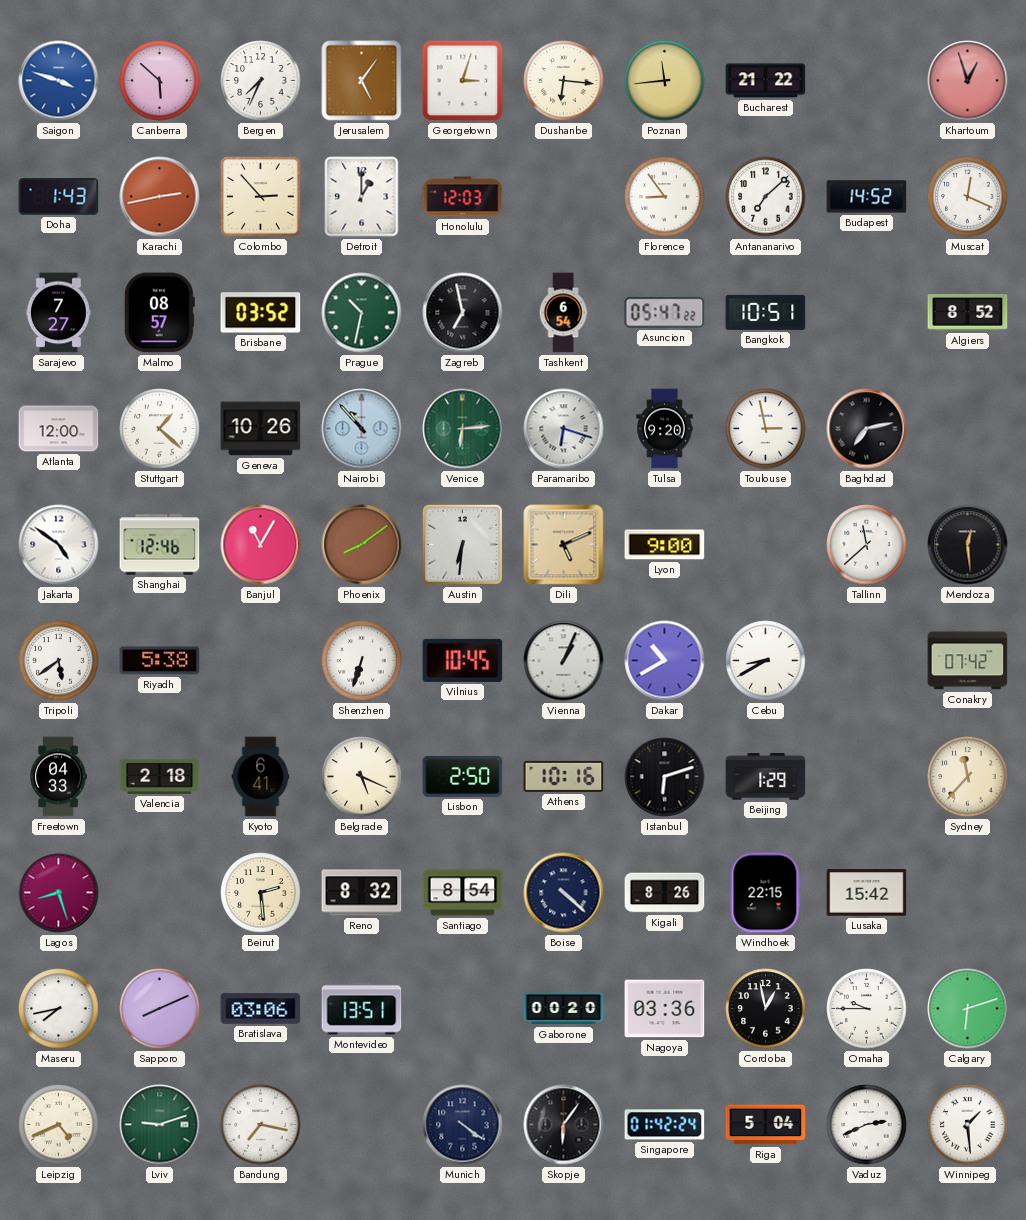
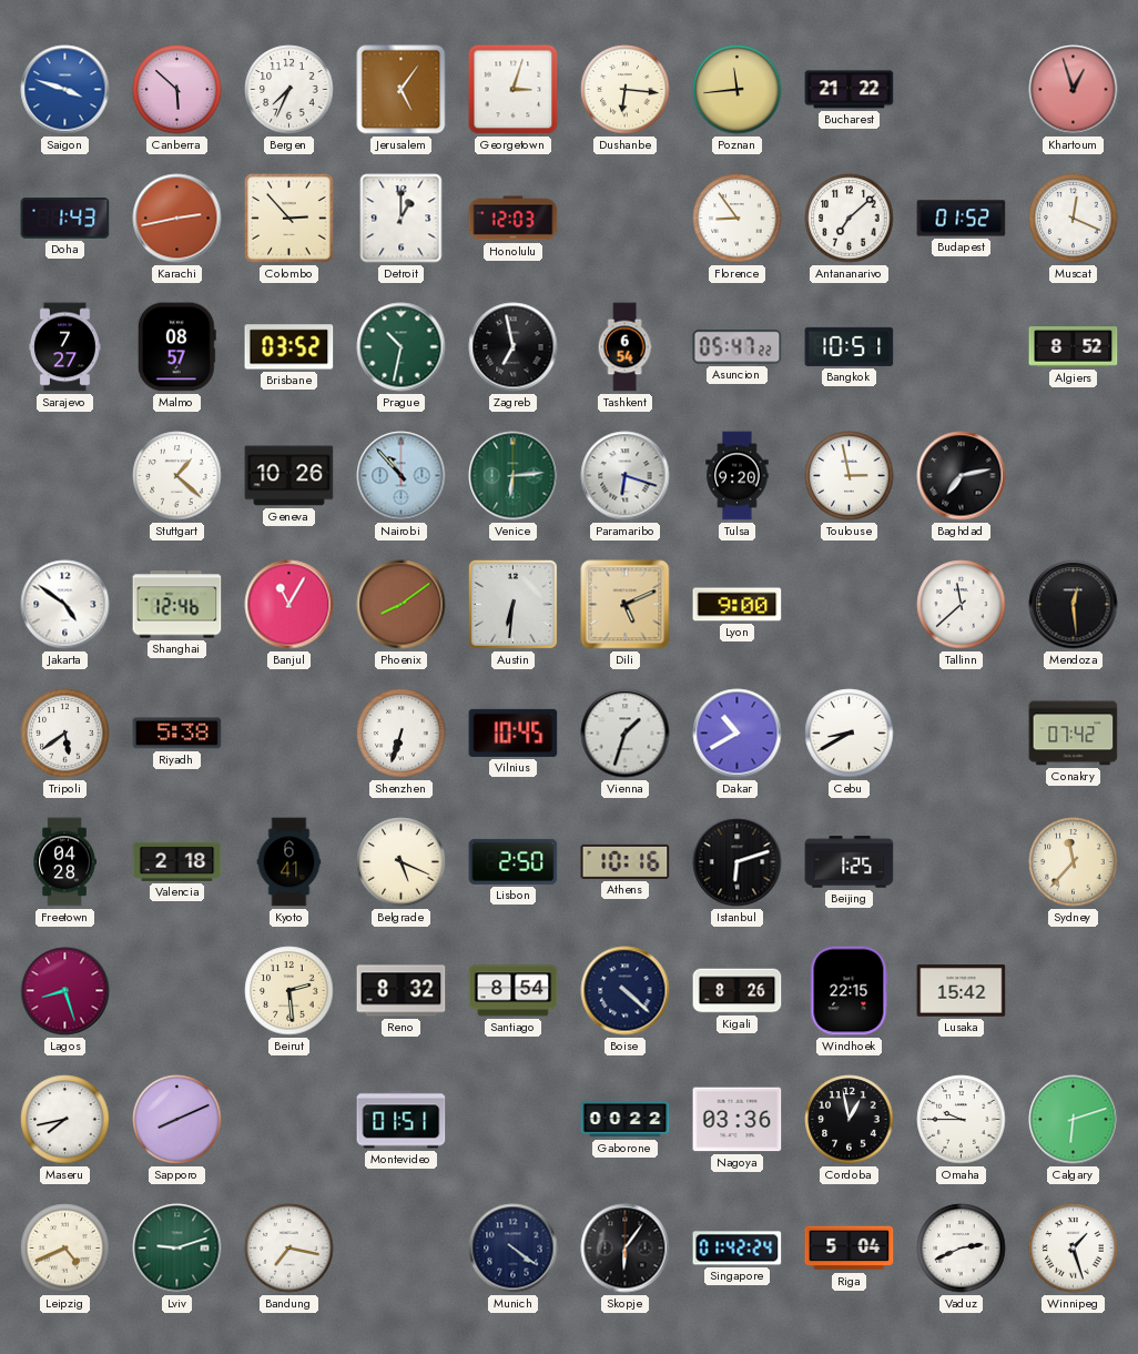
Budapest: 14:52 -> 01:52
Atlanta: 12:00 -> none
Vienna: 1:04 -> 1:33
Freetown: 04:33 -> 04:28
Beijing: 1:29 -> 1:25
Bratislava: 03:06 -> none
Montevideo: 13:51 -> 01:51
Gaborone: 00:20 -> 00:22
Winnipeg: 1:29 -> 1:27
